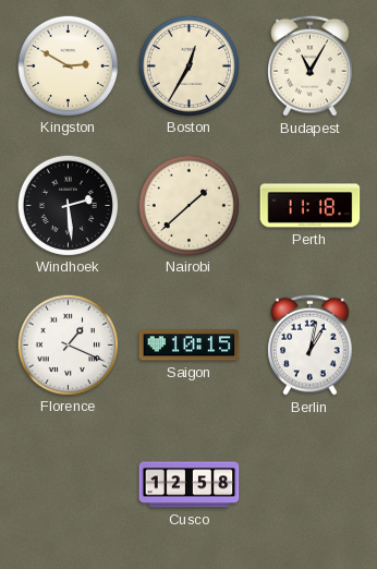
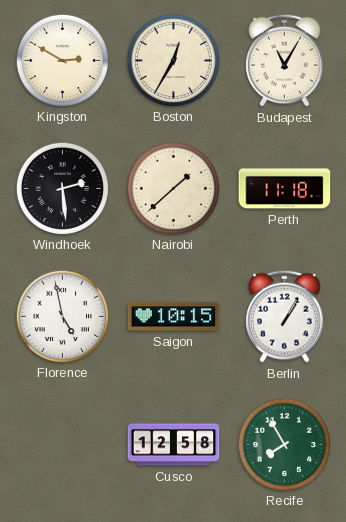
Florence: 1:19 -> 4:58
Berlin: 1:02 -> 1:05
Recife: none -> 7:55
